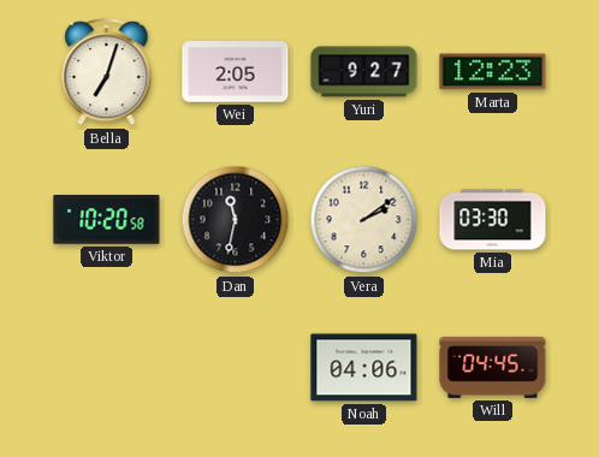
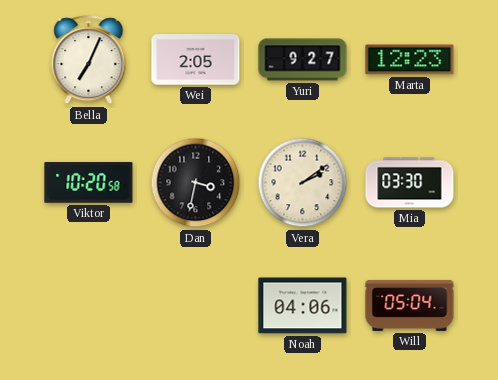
Bella: 7:03 -> 7:04
Dan: 11:32 -> 3:32
Will: 04:45 -> 05:04
